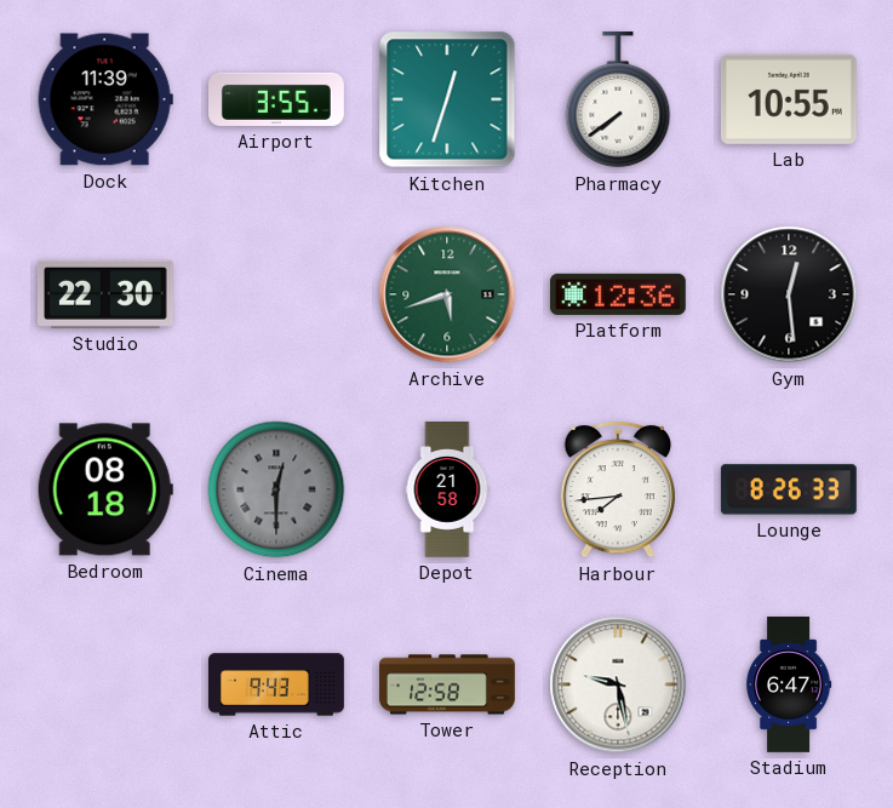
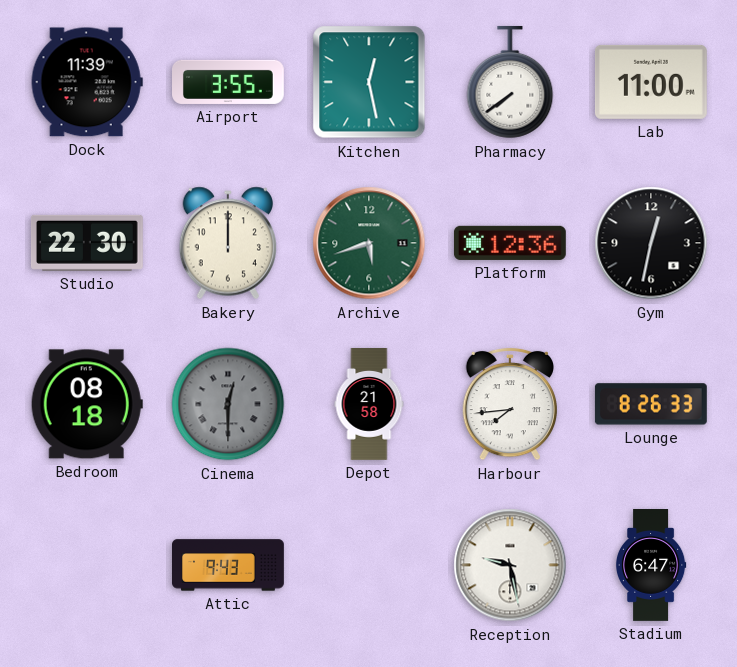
Kitchen: 12:33 -> 12:28
Lab: 10:55 -> 11:00
Bakery: none -> 12:00
Gym: 12:29 -> 12:32
Tower: 12:58 -> none
